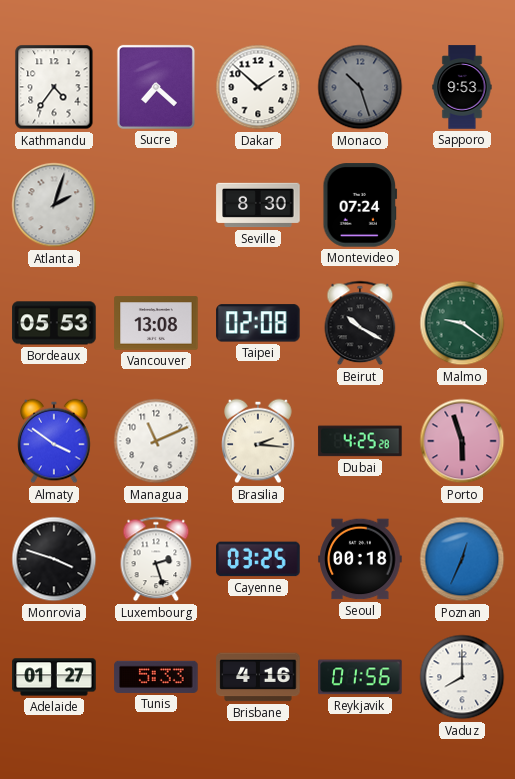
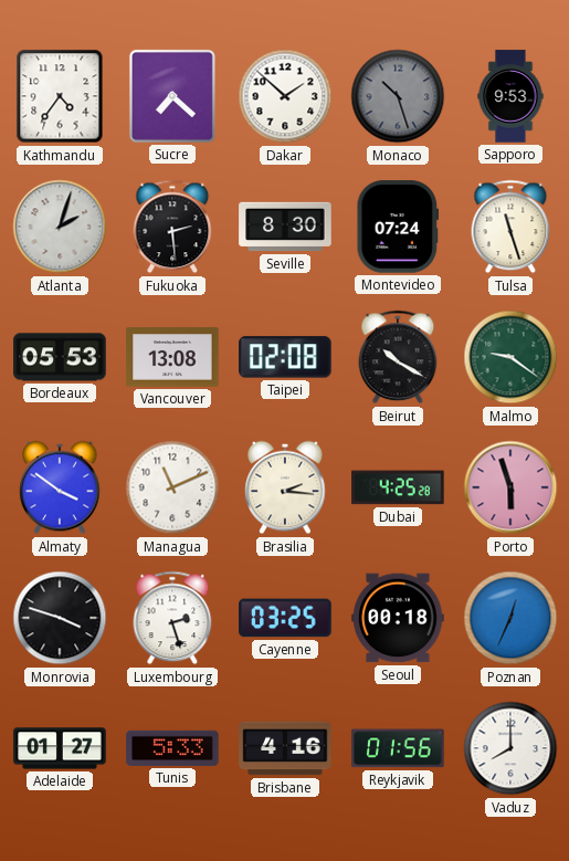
Fukuoka: none -> 2:29
Tulsa: none -> 11:27
